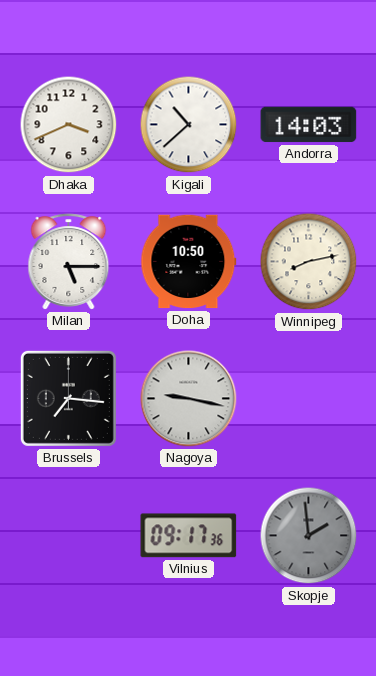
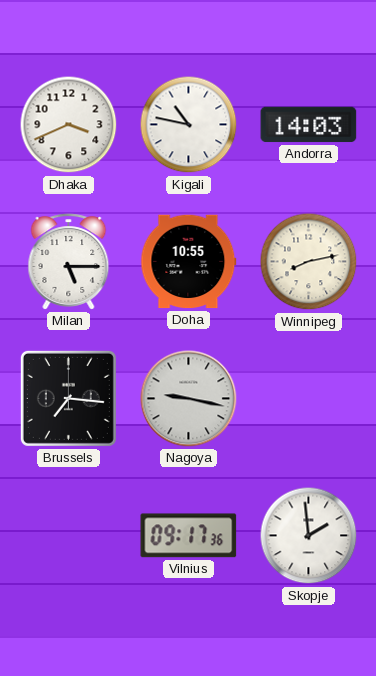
Kigali: 10:38 -> 10:47
Doha: 10:50 -> 10:55
Skopje dial: grey -> white
